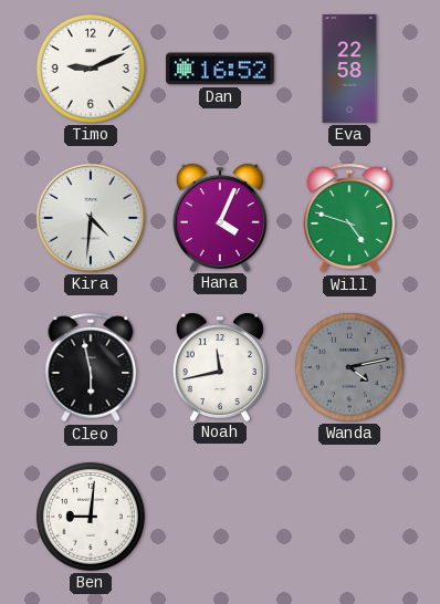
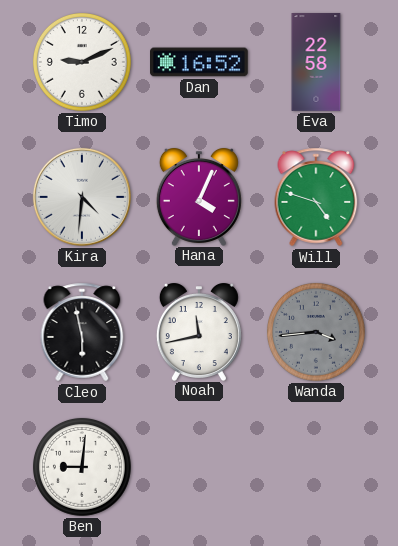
Wanda: 4:13 -> 3:44
